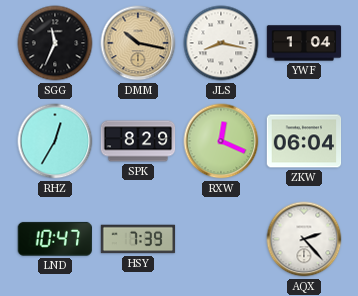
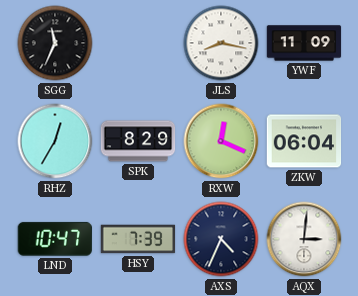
DMM: 10:17 -> none
YWF: 1:04 -> 11:09
AXS: none -> 4:34
AQX: 2:23 -> 3:01
